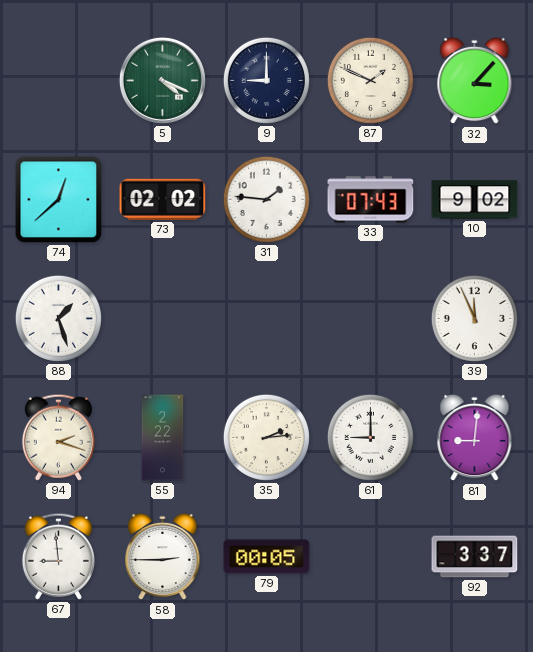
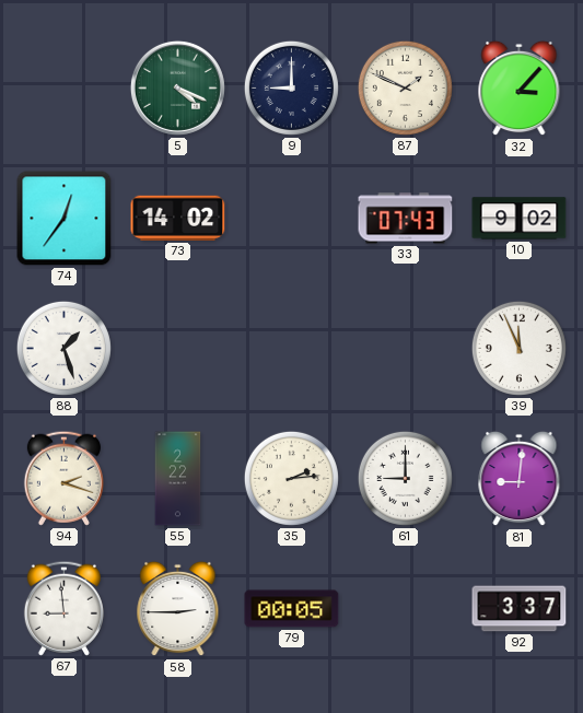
74: 12:38 -> 12:36
73: 02:02 -> 14:02
31: 1:46 -> none
